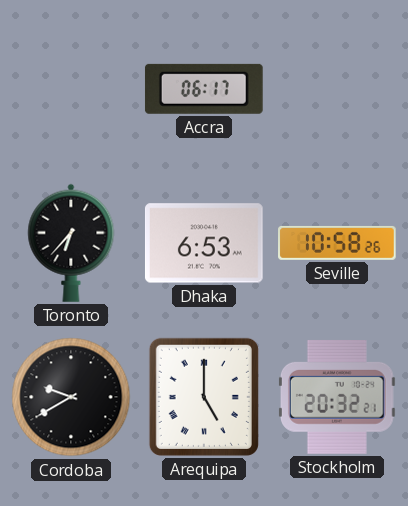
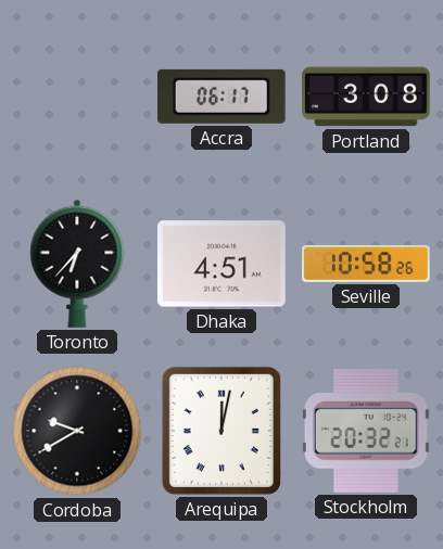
Portland: none -> 3:08
Dhaka: 6:53 -> 4:51
Arequipa: 5:00 -> 12:02
